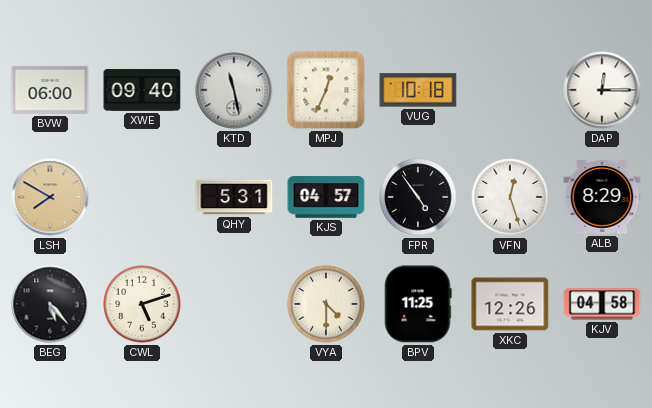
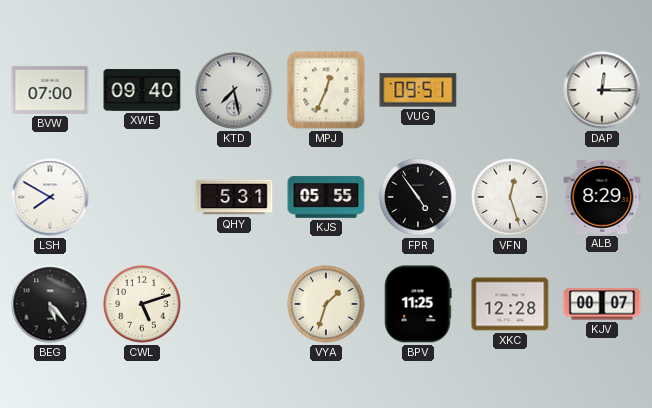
BVW: 06:00 -> 07:00
KTD: 11:28 -> 7:28
VUG: 10:18 -> 09:51
LSH dial: champagne -> white
KJS: 04:57 -> 05:55
VYA: 4:30 -> 1:33
XKC: 12:26 -> 12:28
KJV: 04:58 -> 00:07
